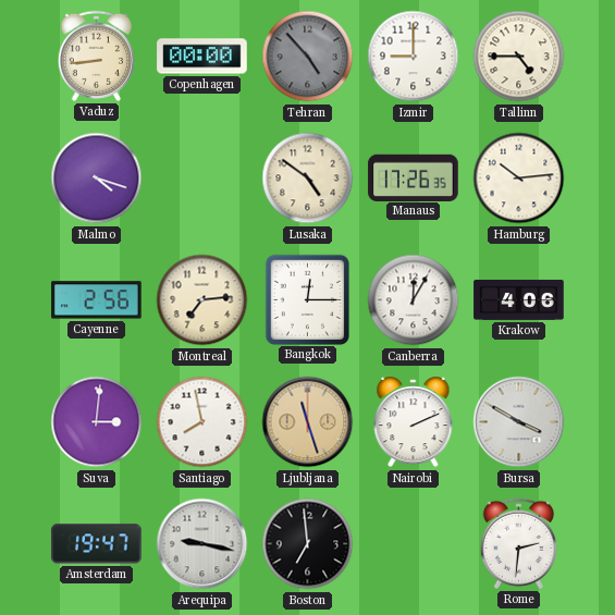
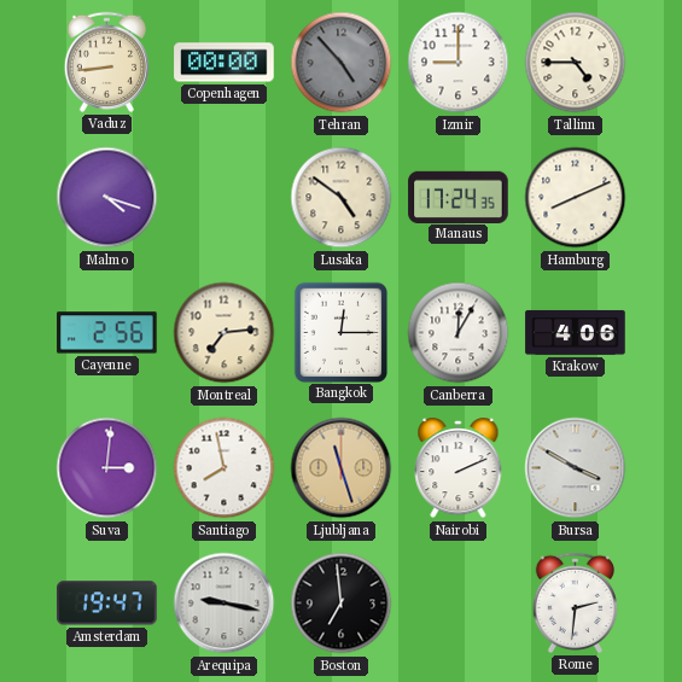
Manaus: 17:26 -> 17:24
Hamburg: 10:14 -> 8:11
